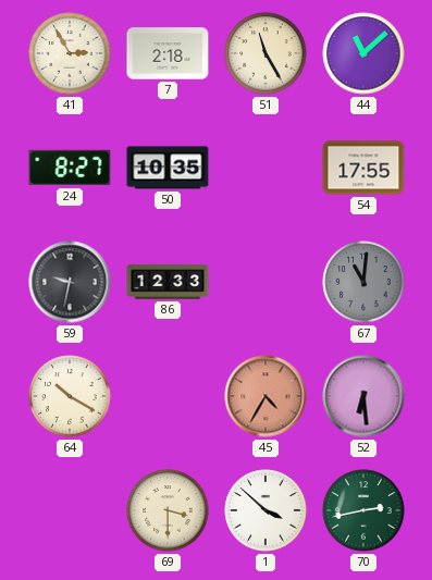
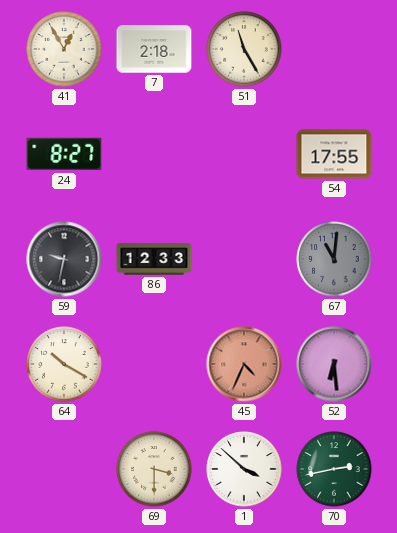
41: 2:55 -> 12:55
44: 11:08 -> none
50: 10:35 -> none
45: 4:35 -> 4:34
